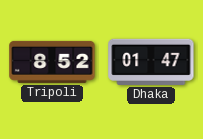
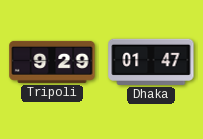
Tripoli: 8:52 -> 9:29
